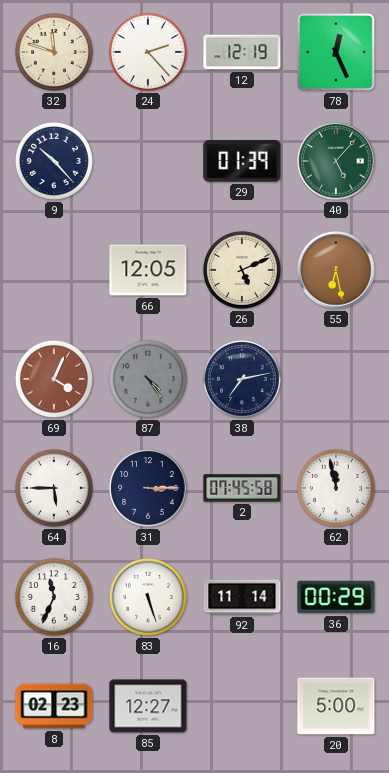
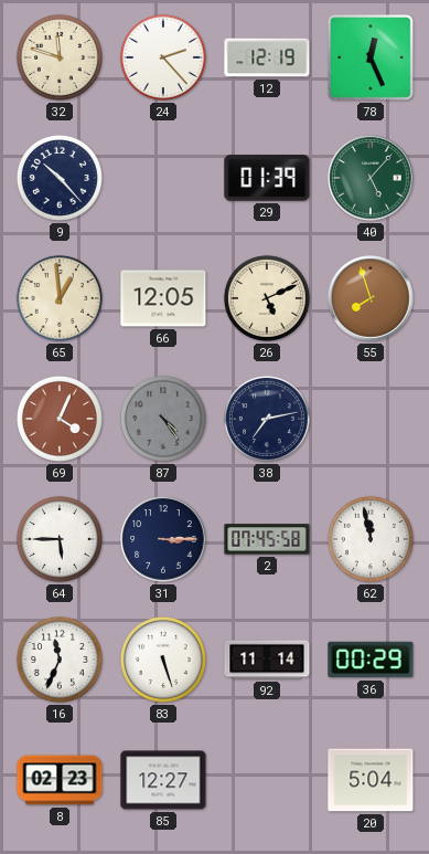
65: none -> 12:59
55: 6:28 -> 7:57
20: 5:00 -> 5:04
